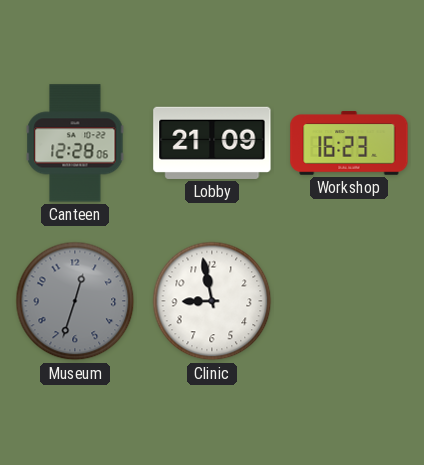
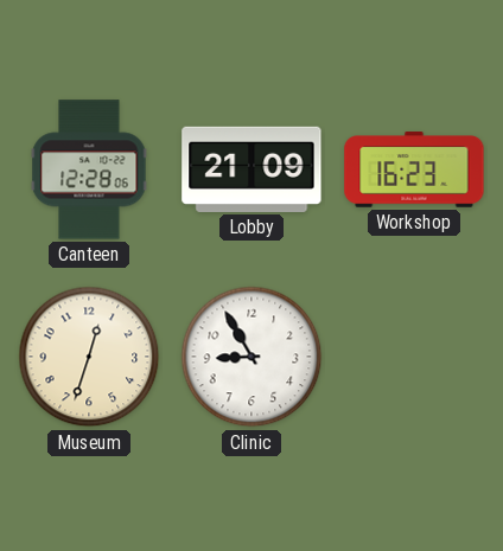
Museum dial: grey -> cream
Clinic: 8:58 -> 8:55
